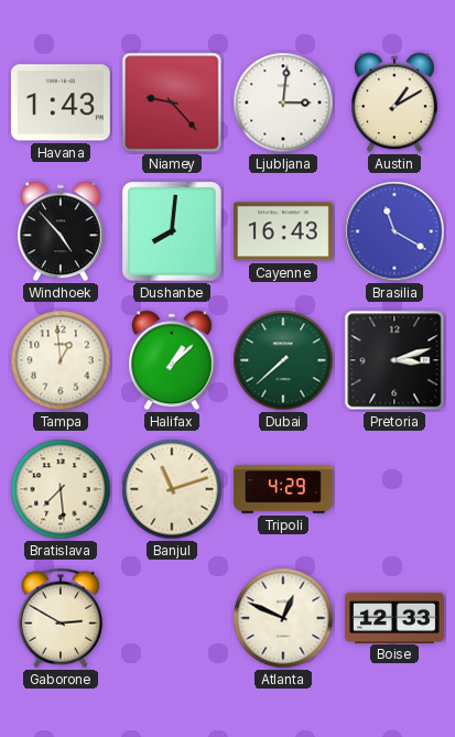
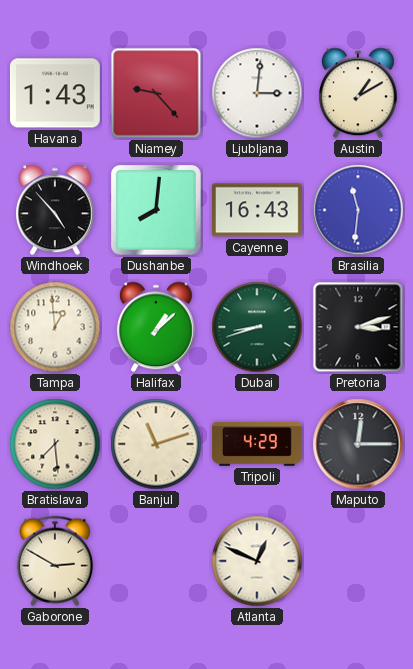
Brasilia: 11:20 -> 11:31
Dubai: 7:38 -> 8:42
Maputo: none -> 12:15
Boise: 12:33 -> none
